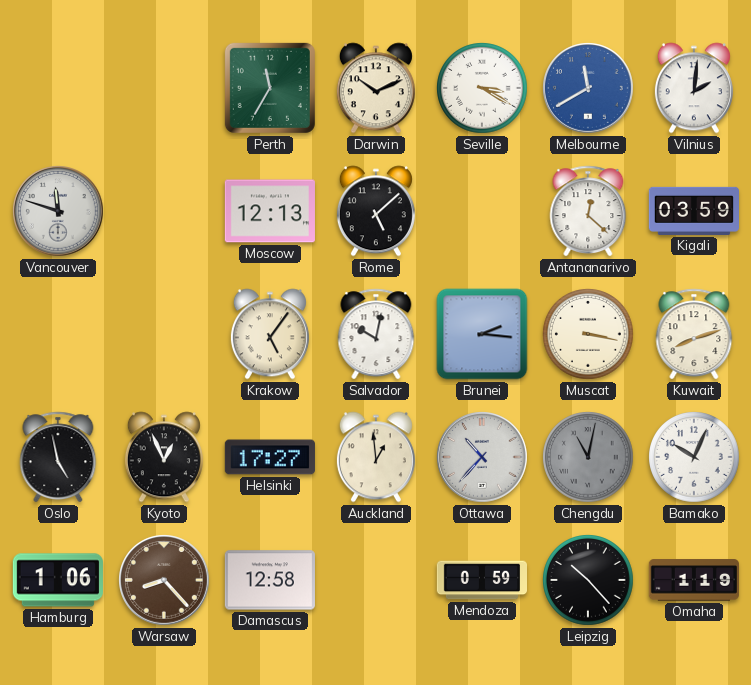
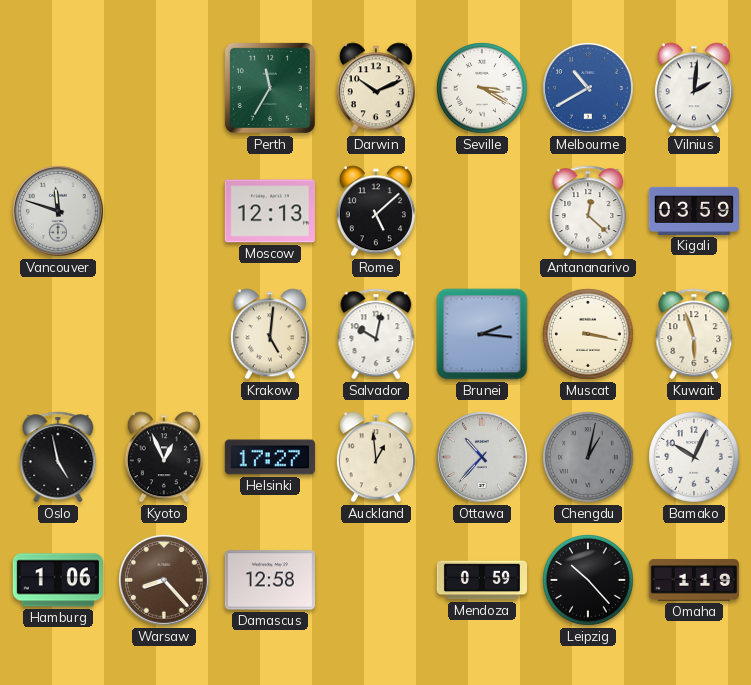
Melbourne: 11:40 -> 10:40
Krakow: 5:06 -> 5:01
Kuwait: 8:12 -> 5:57
Chengdu: 11:02 -> 1:02
